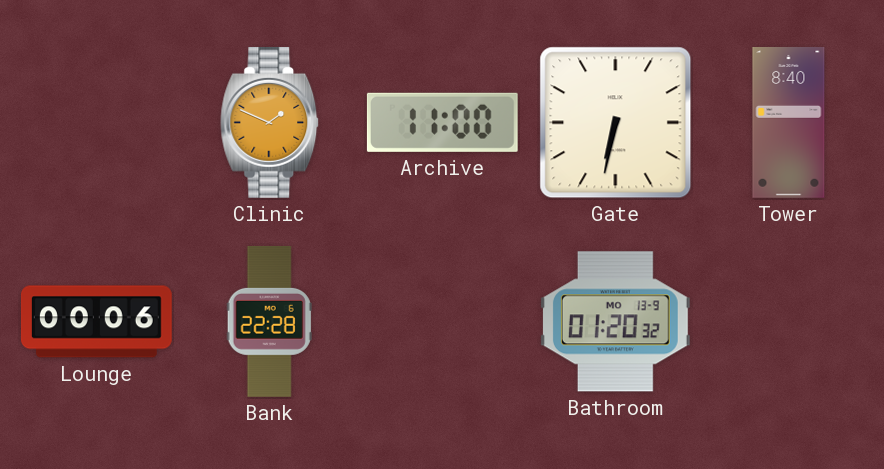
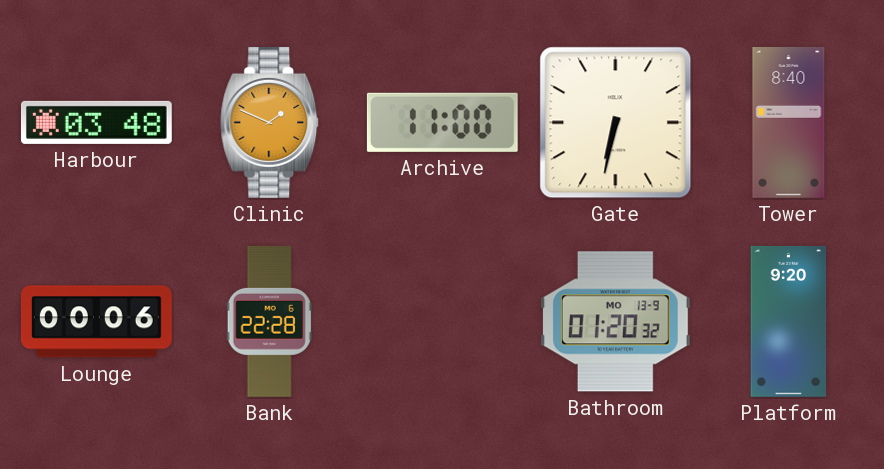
Harbour: none -> 03:48
Platform: none -> 9:20
